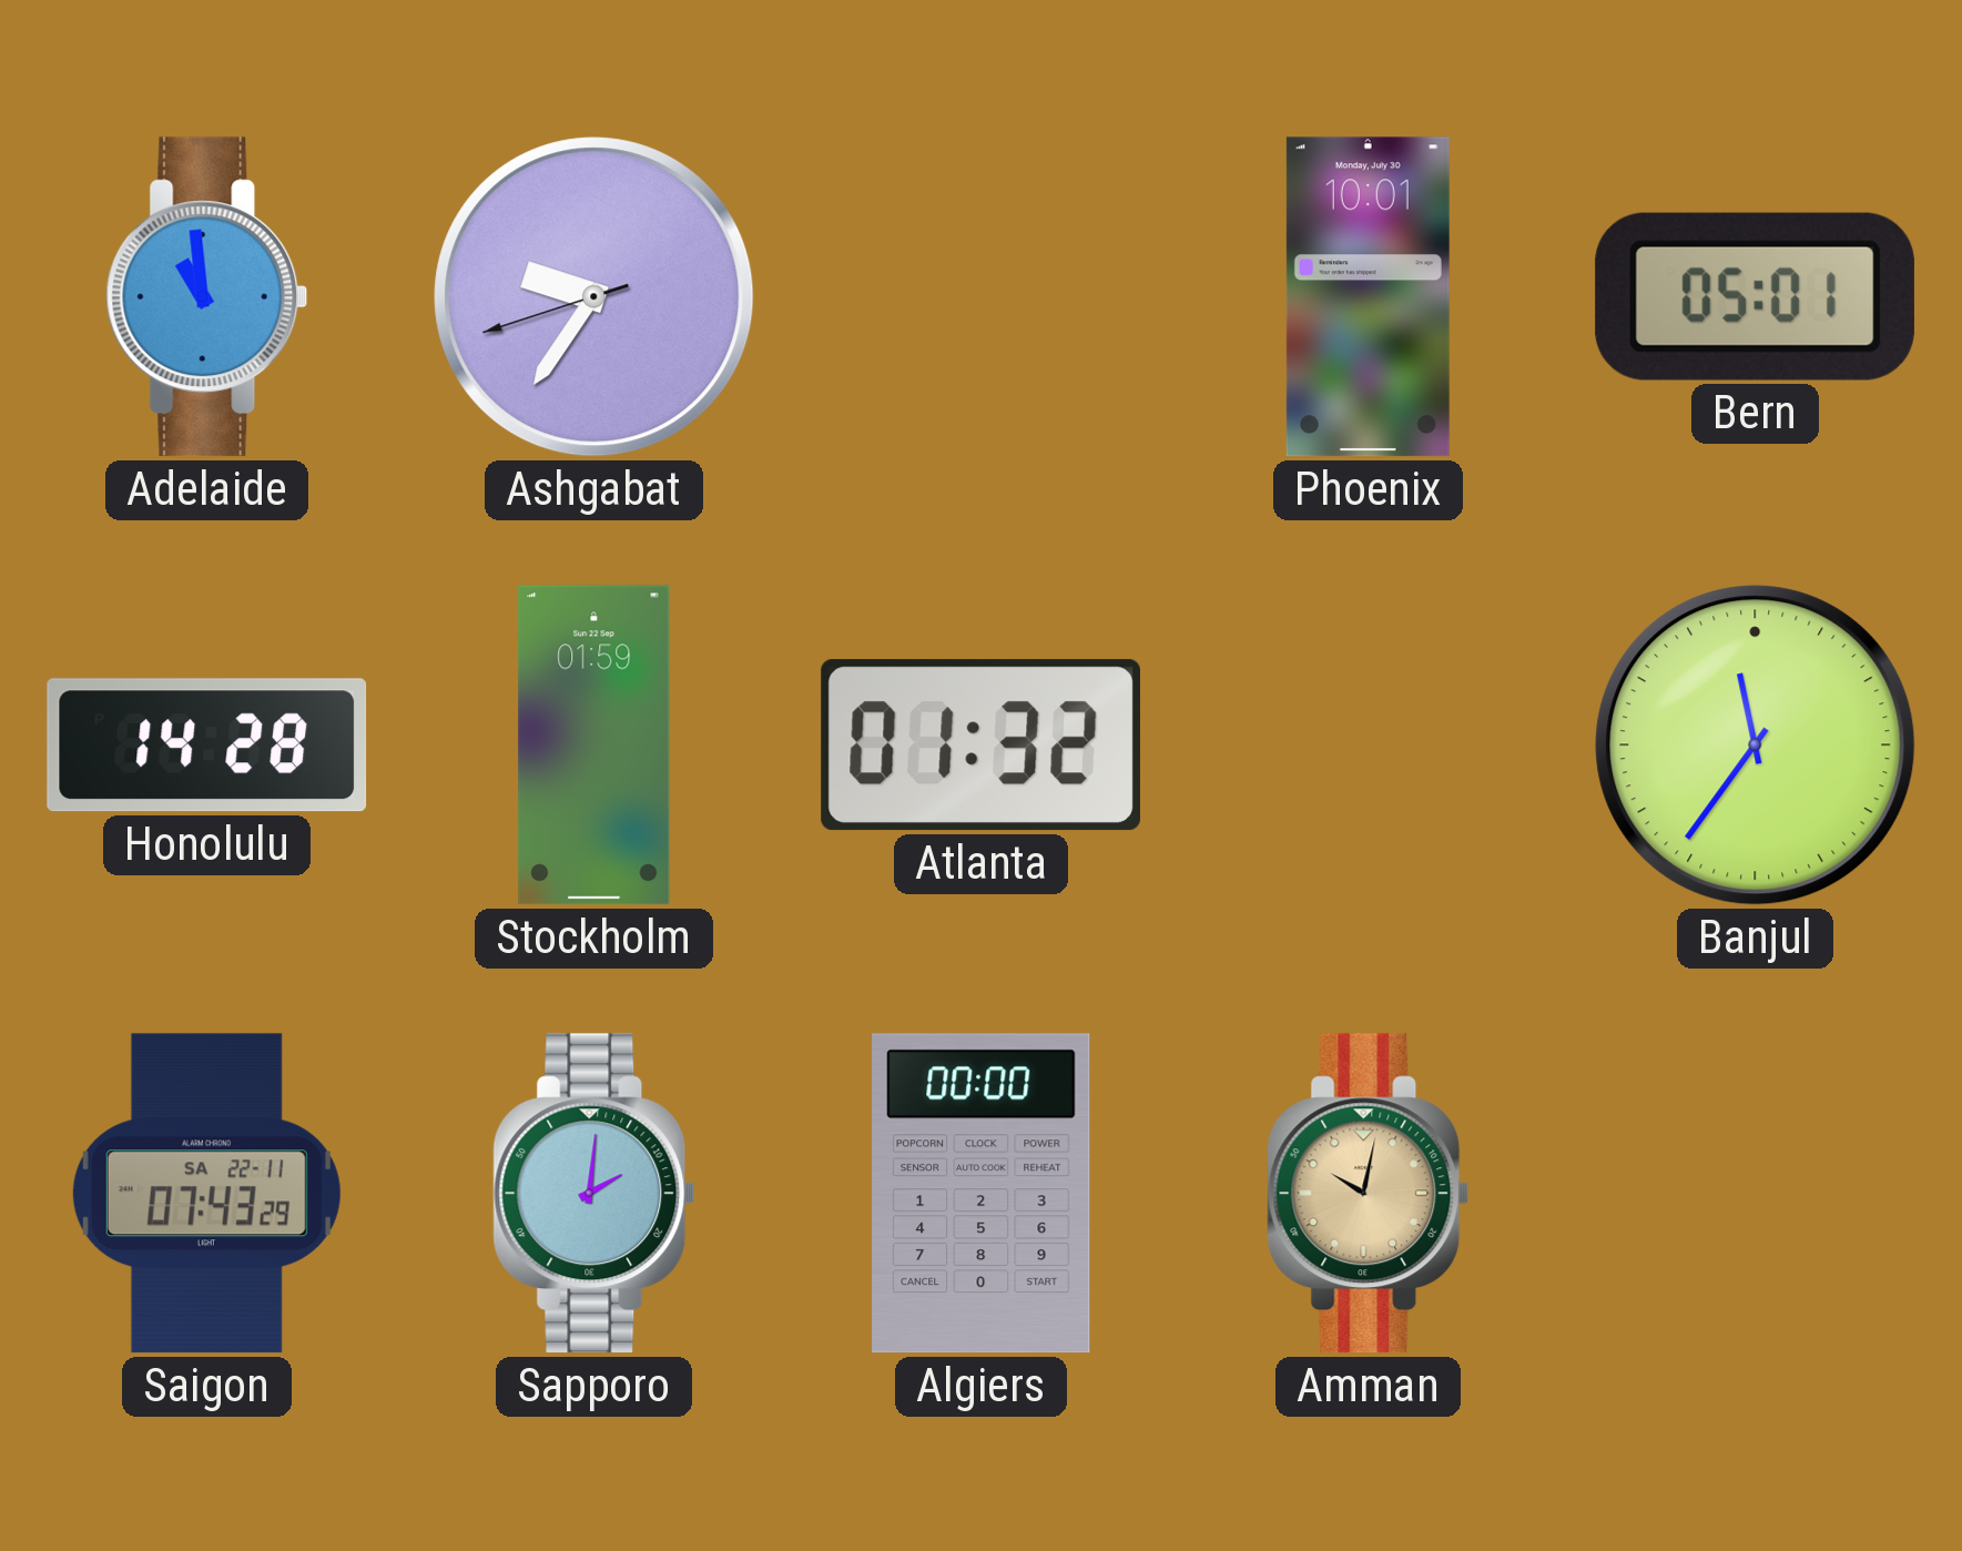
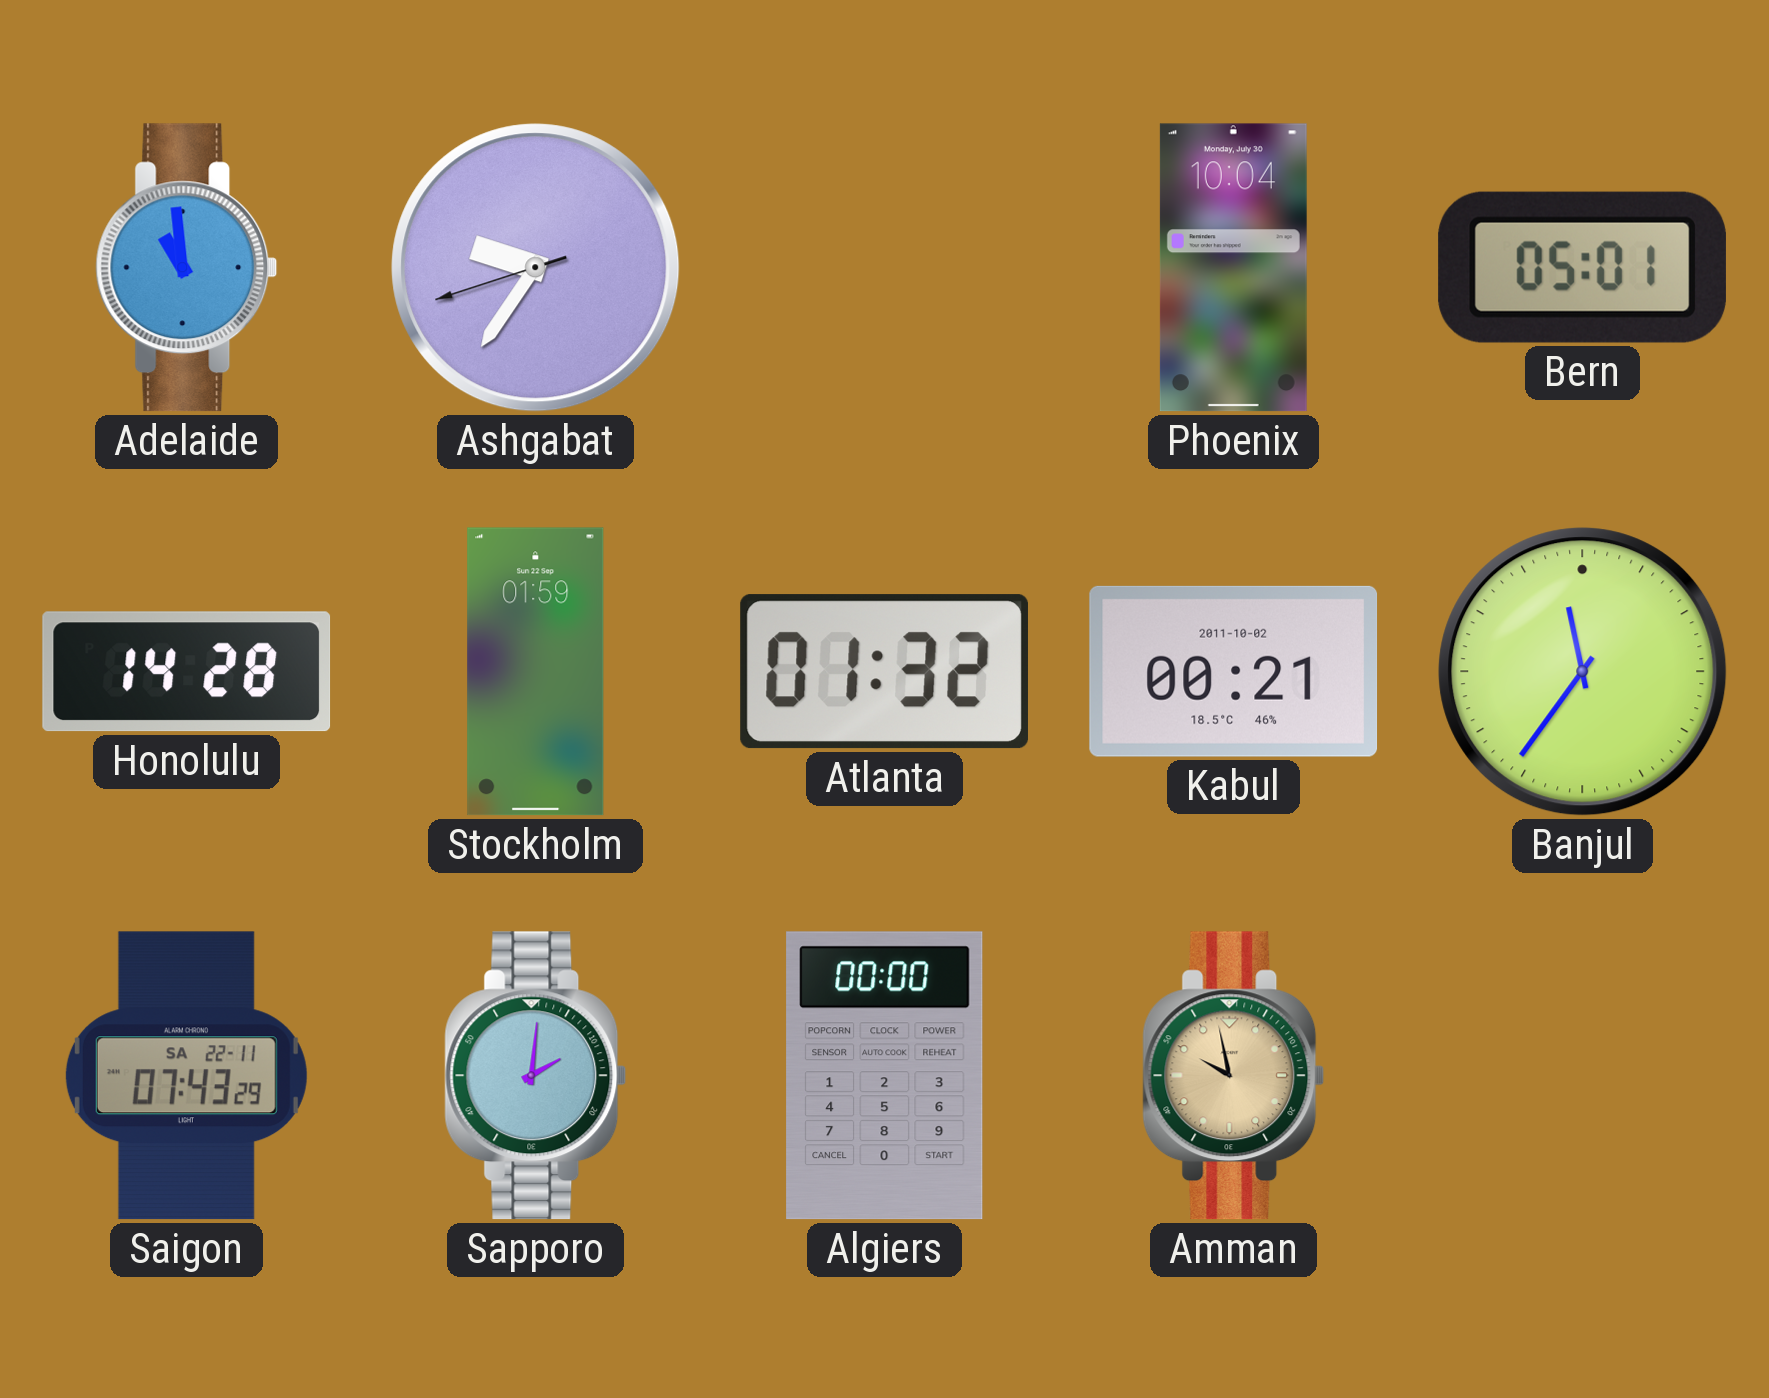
Phoenix: 10:01 -> 10:04
Kabul: none -> 00:21
Amman: 10:02 -> 9:58
